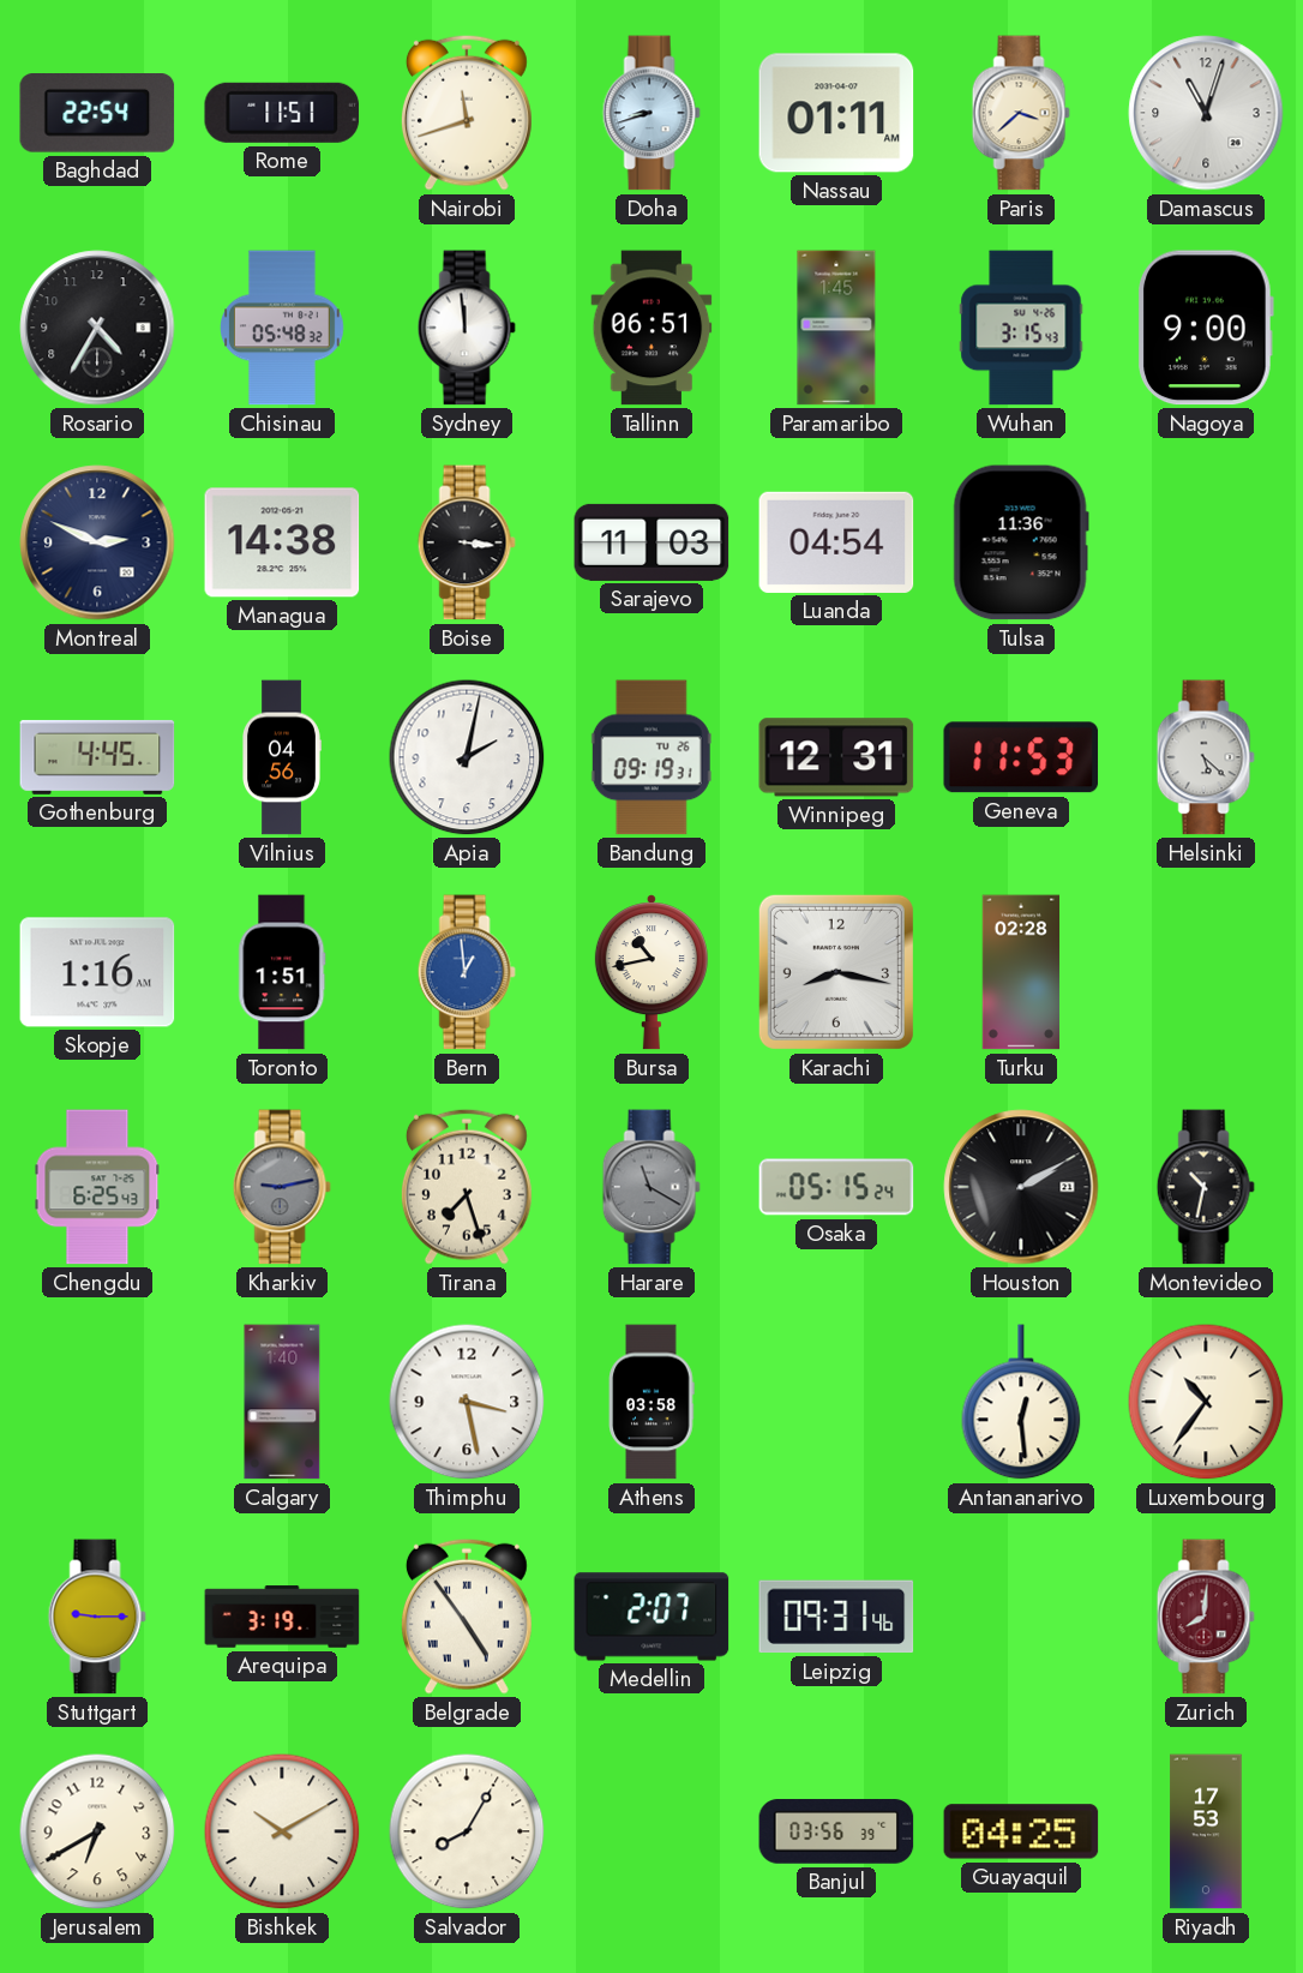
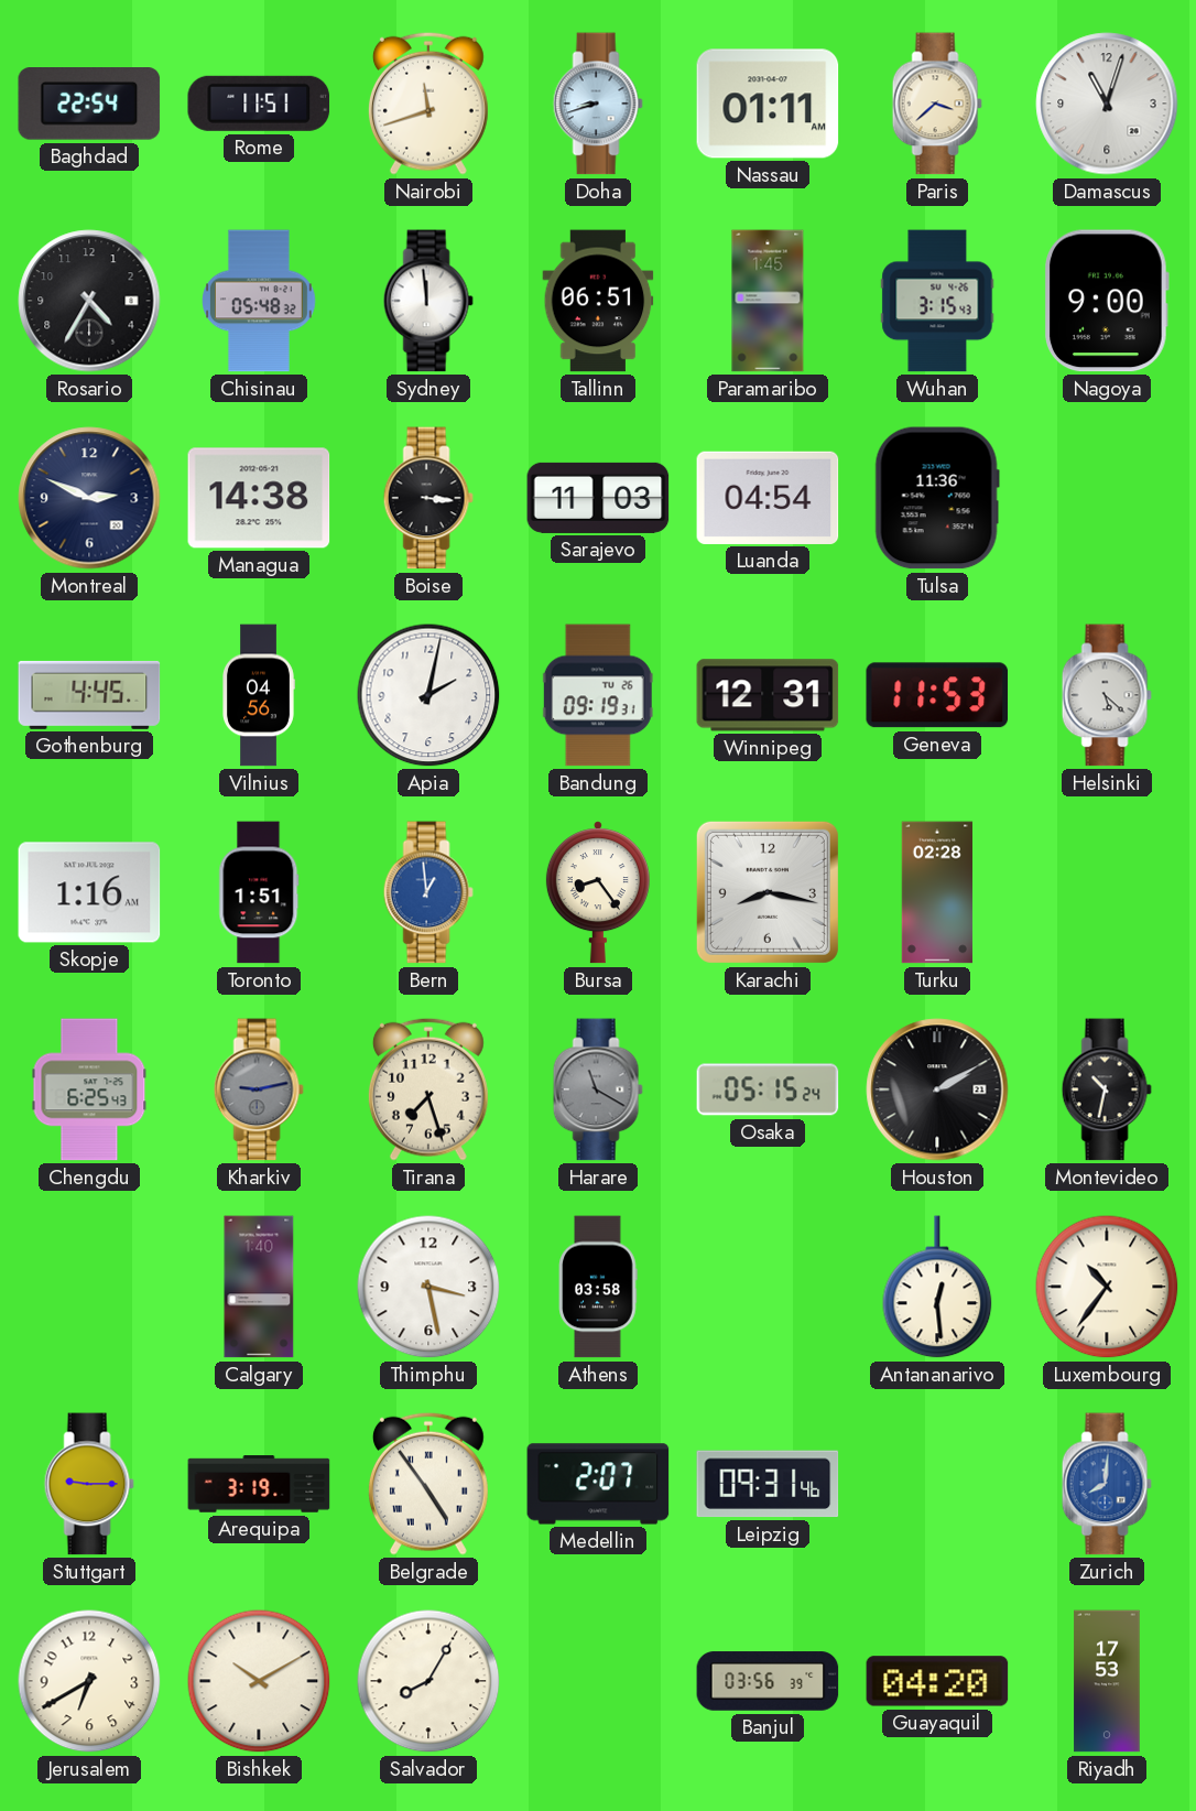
Bursa: 10:43 -> 8:24
Zurich dial: burgundy -> blue
Guayaquil: 04:25 -> 04:20
